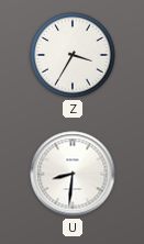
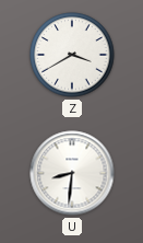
Z: 3:35 -> 3:40
